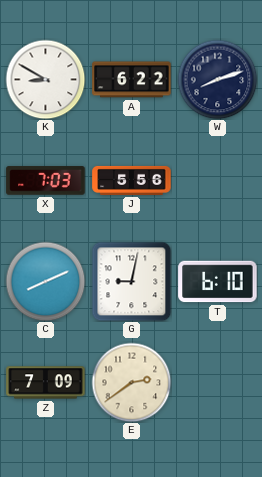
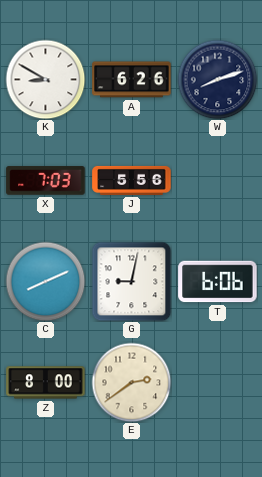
A: 6:22 -> 6:26
T: 6:10 -> 6:06
Z: 7:09 -> 8:00
